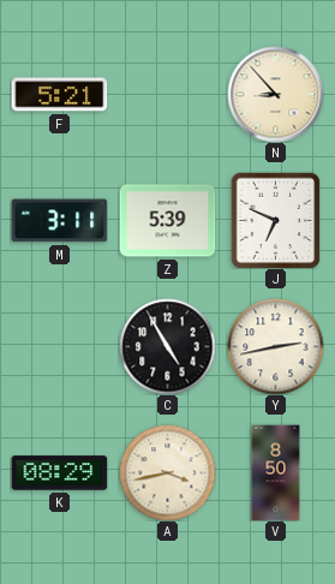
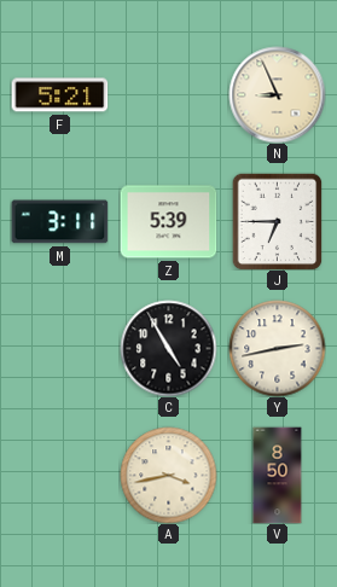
N: 8:53 -> 8:56
J: 6:49 -> 6:45
K: 08:29 -> none
